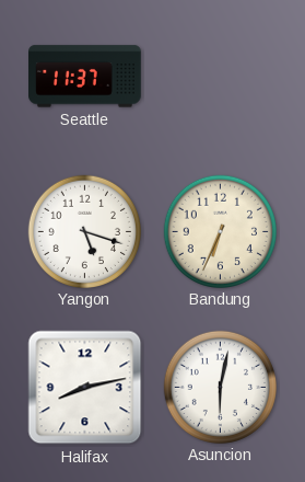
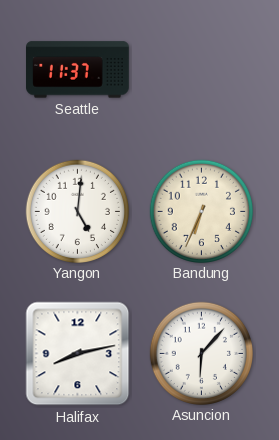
Yangon: 5:18 -> 5:01
Asuncion: 6:02 -> 6:07
